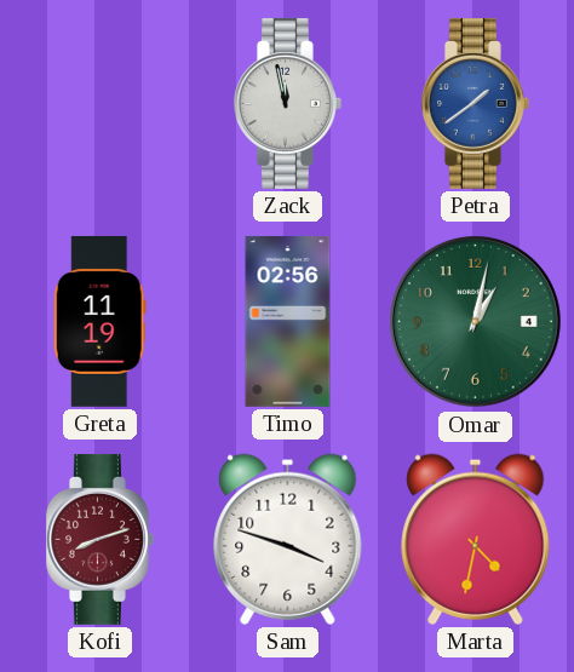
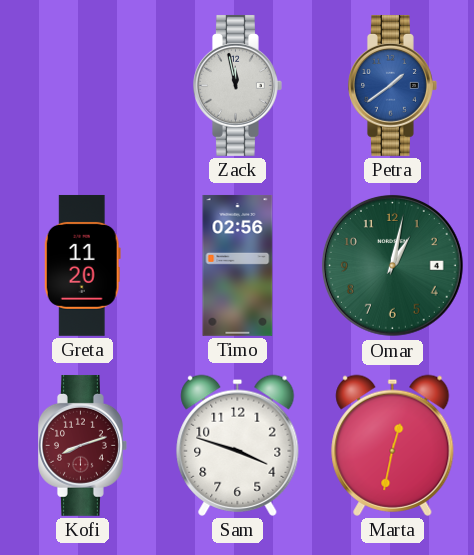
Greta: 11:19 -> 11:20
Marta: 4:32 -> 12:32
